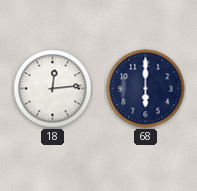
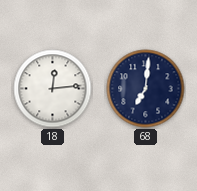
68: 6:00 -> 7:01
